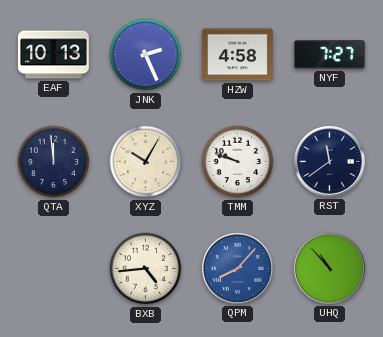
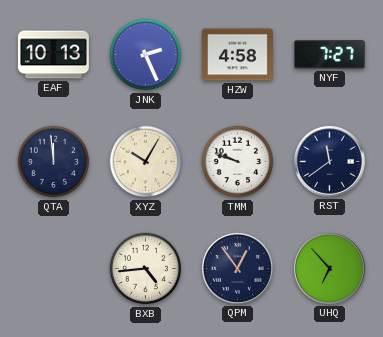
QPM: 8:07 -> 12:54
QPM dial: blue -> navy
UHQ: 10:53 -> 6:53
